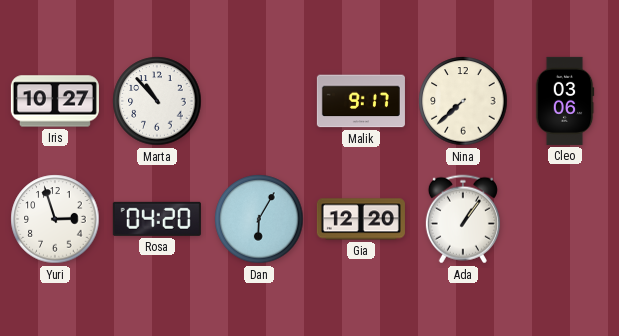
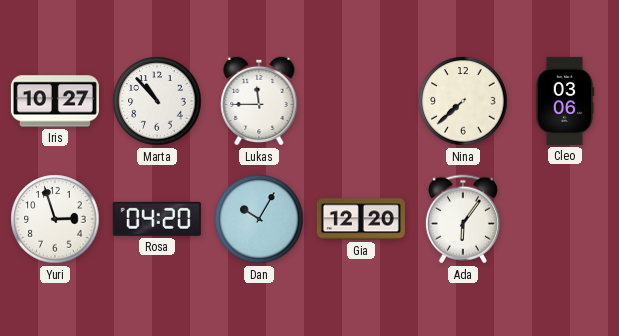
Lukas: none -> 11:45
Malik: 9:17 -> none
Dan: 6:05 -> 10:05
Ada: 1:06 -> 6:06
